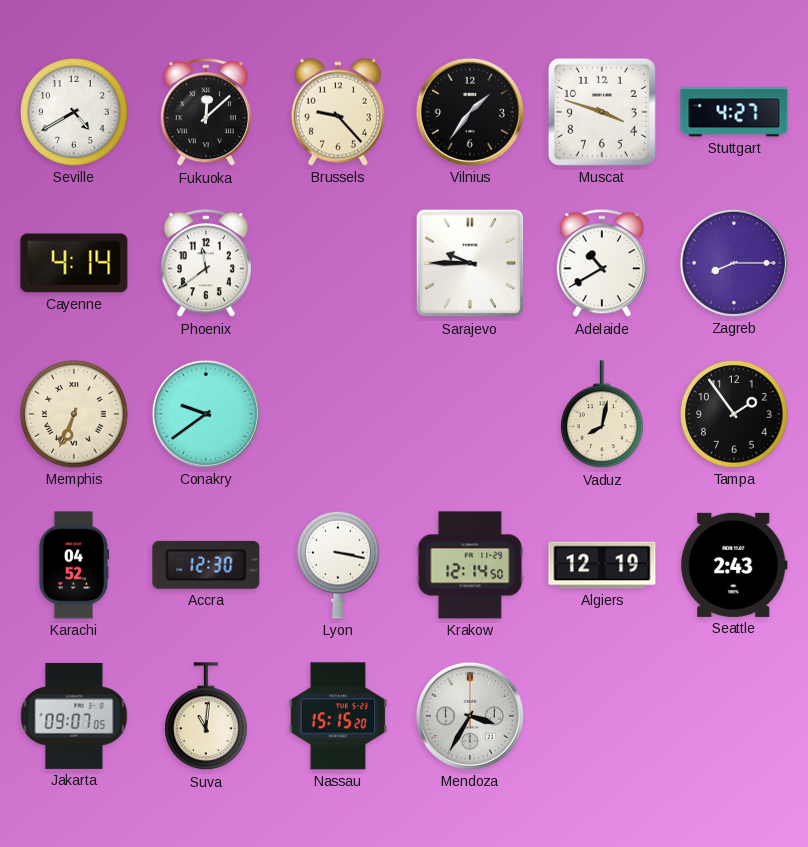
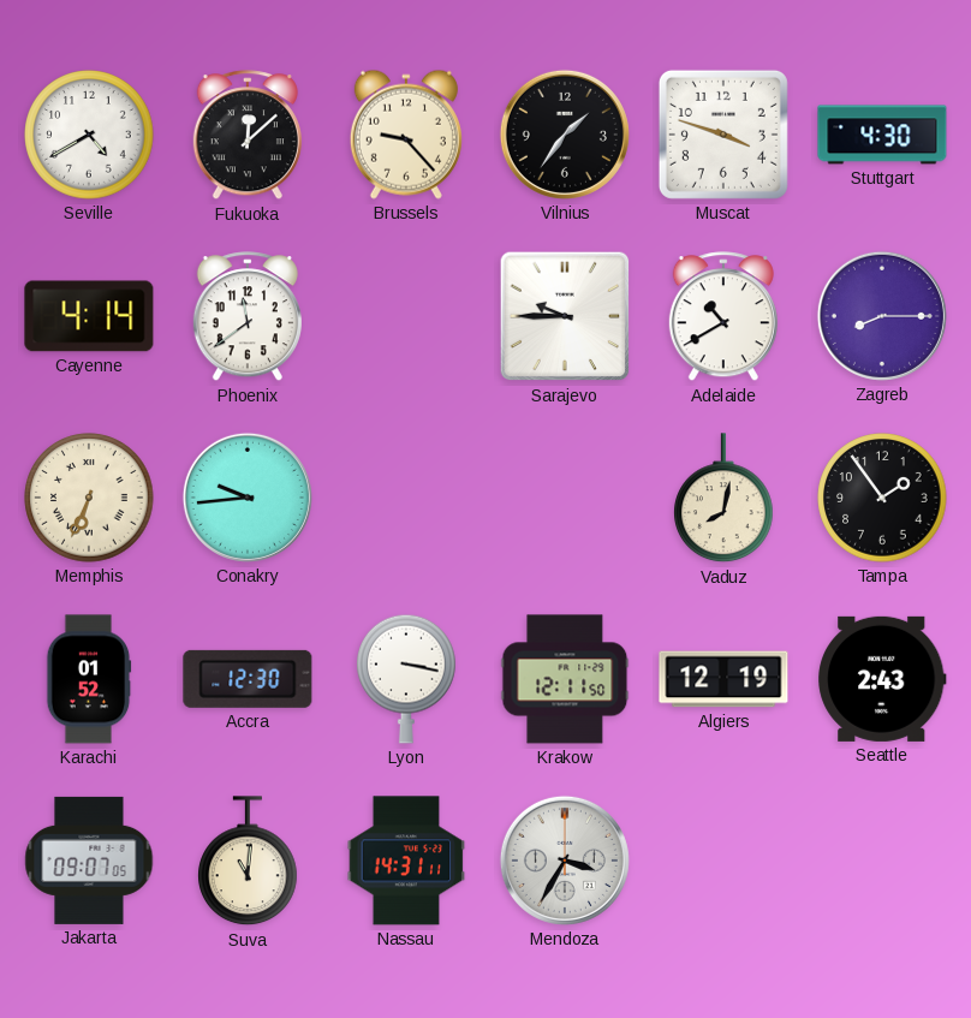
Stuttgart: 4:27 -> 4:30
Conakry: 9:39 -> 9:44
Karachi: 04:52 -> 01:52
Krakow: 12:14 -> 12:11
Nassau: 15:15 -> 14:31
